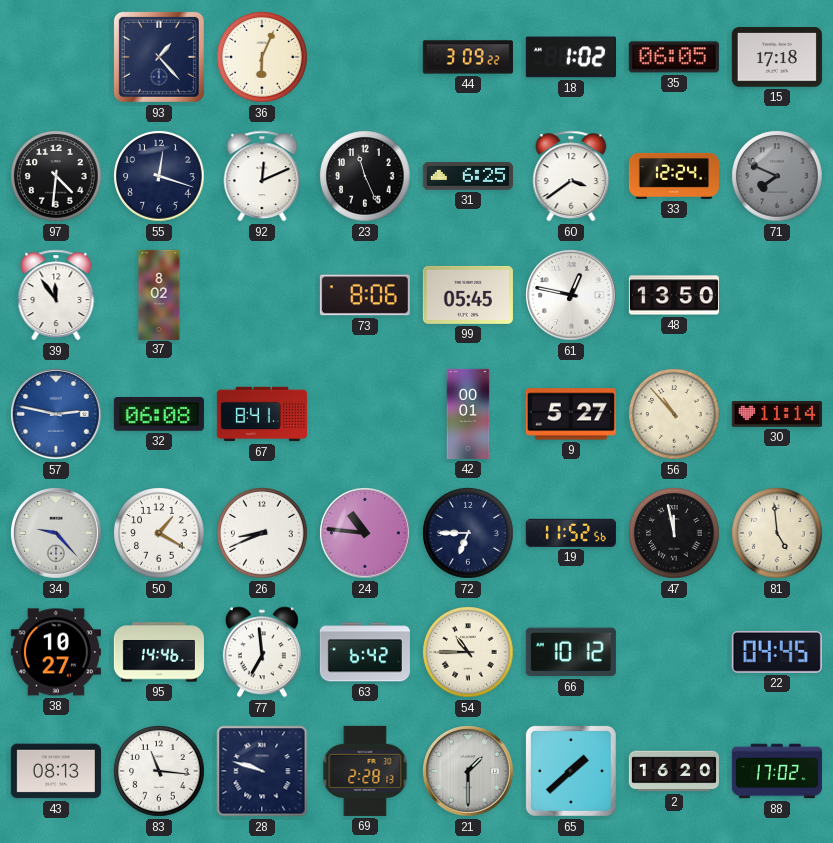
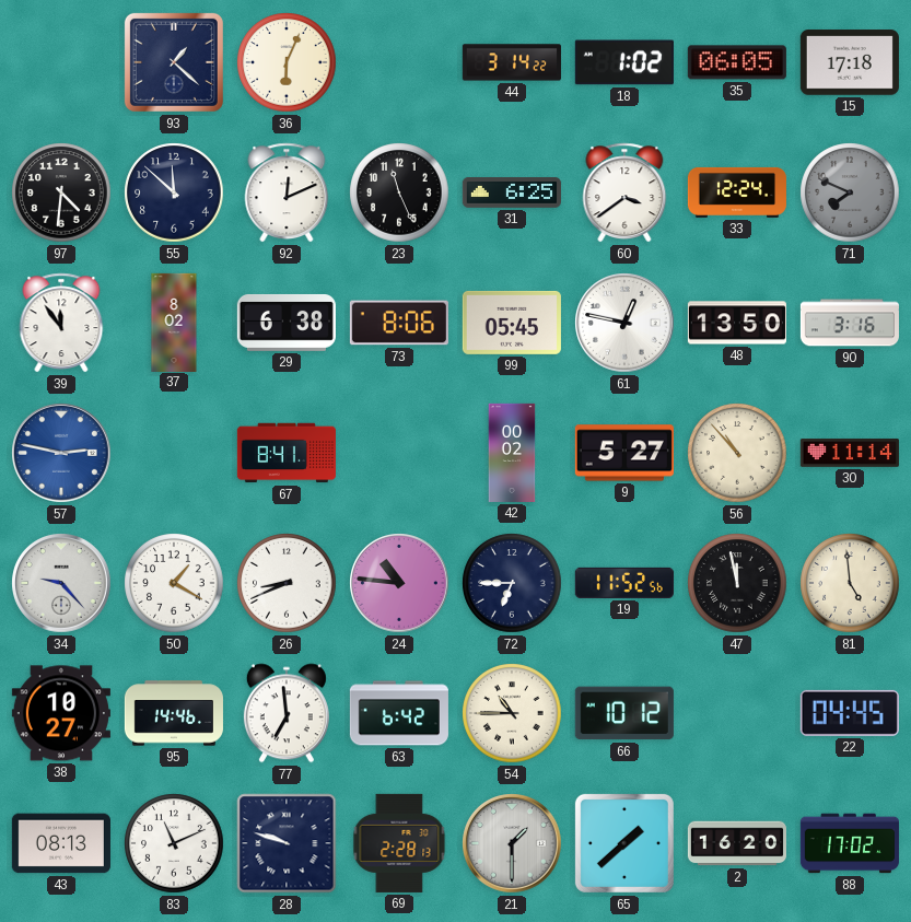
93: 1:23 -> 1:22
44: 3:09 -> 3:14
55: 12:18 -> 11:52
29: none -> 6:38
90: none -> 3:16
32: 06:08 -> none
42: 00:01 -> 00:02
83: 11:16 -> 11:11
